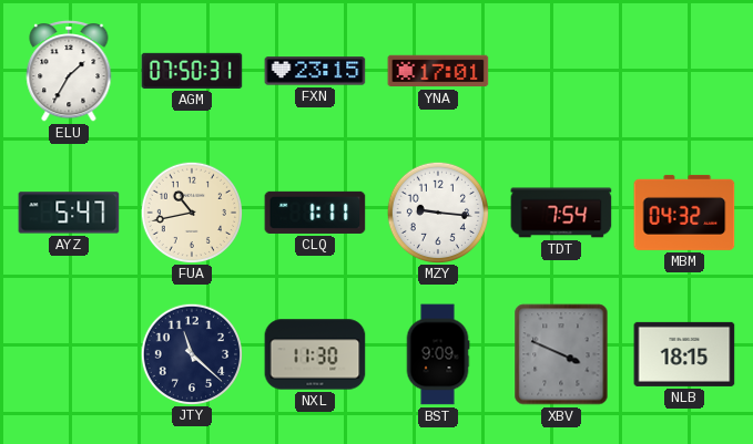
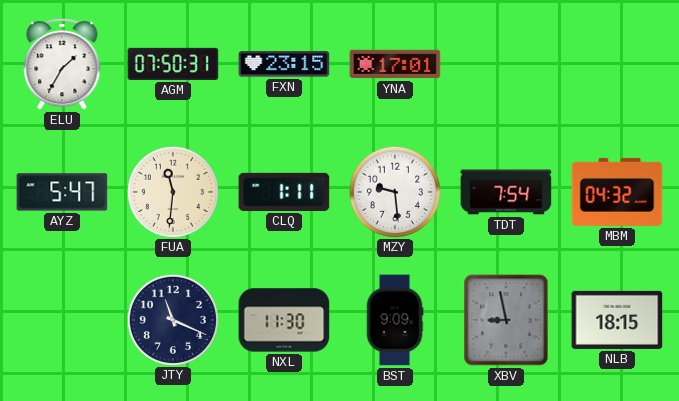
FUA: 10:43 -> 11:31
MZY: 9:16 -> 9:29
JTY: 11:22 -> 11:19
XBV: 3:49 -> 8:58
